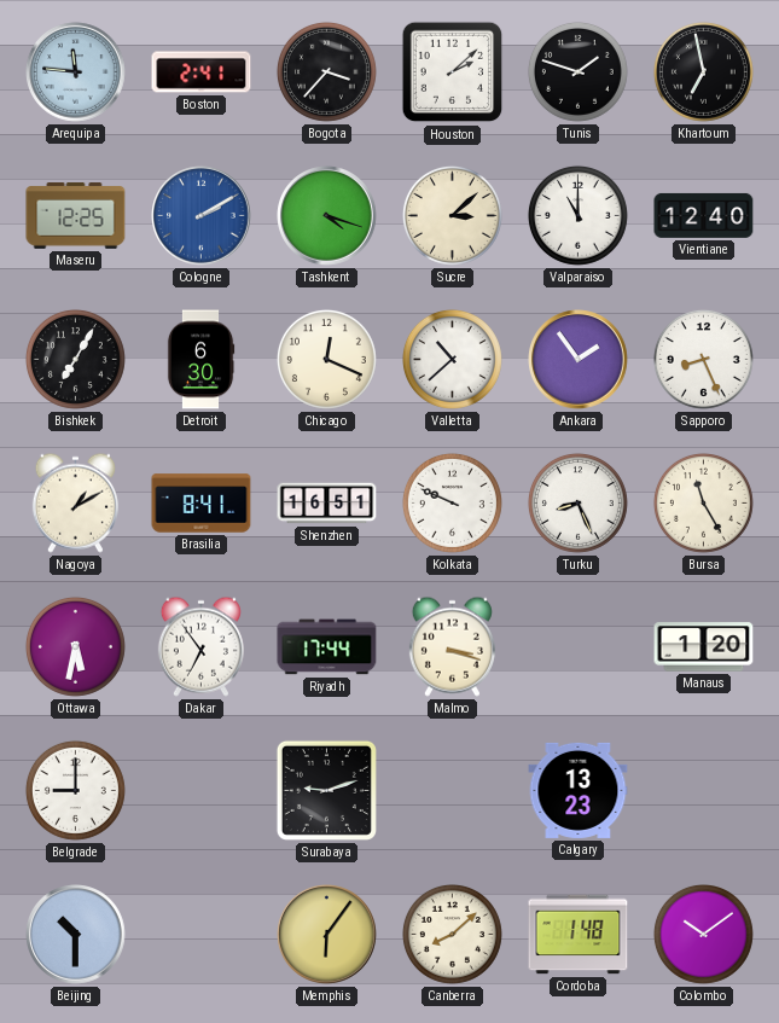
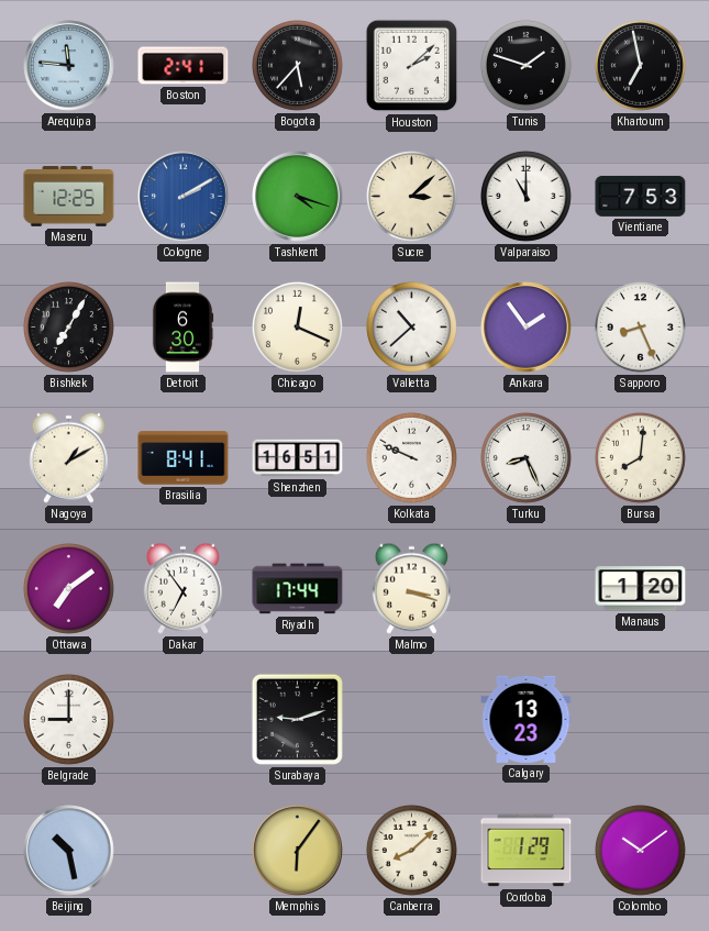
Bogota: 3:37 -> 5:37
Vientiane: 12:40 -> 7:53
Bursa: 11:25 -> 8:01
Ottawa: 5:32 -> 7:09
Beijing: 10:30 -> 10:28
Cordoba: 1:48 -> 1:29
